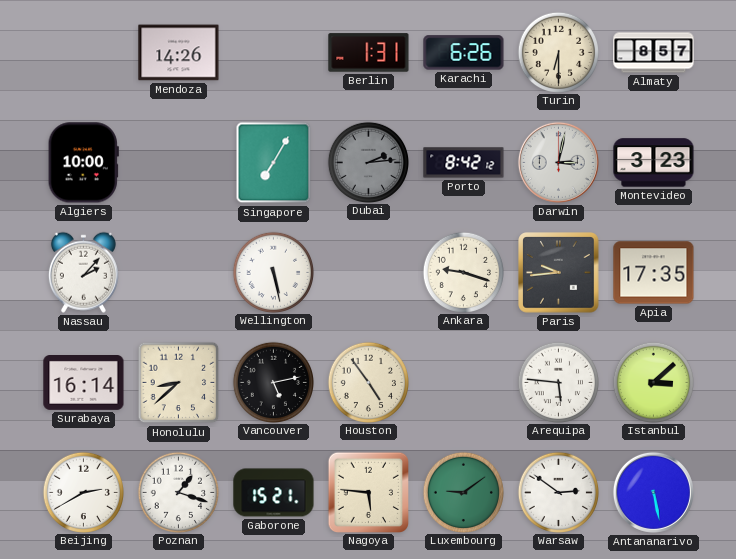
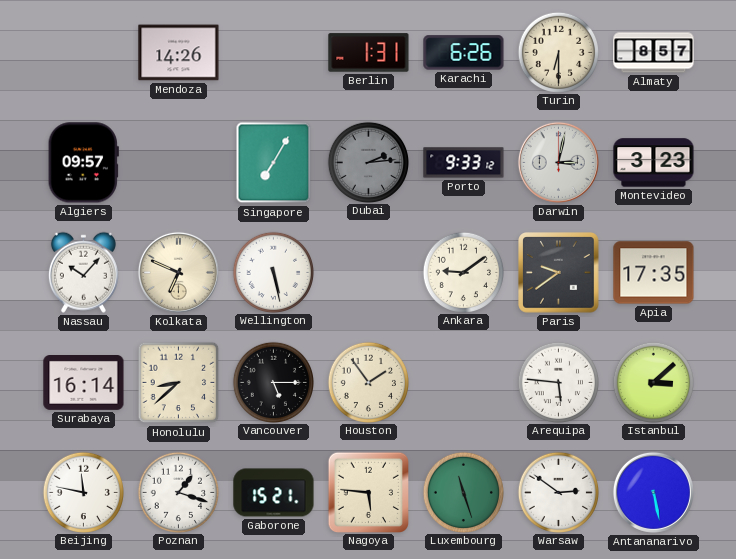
Algiers: 10:00 -> 09:57
Porto: 8:42 -> 9:33
Nassau: 2:07 -> 10:07
Kolkata: none -> 6:49
Ankara: 9:18 -> 9:09
Paris: 9:44 -> 9:39
Vancouver: 5:13 -> 5:15
Houston: 4:54 -> 1:54
Beijing: 2:40 -> 11:47
Luxembourg: 9:09 -> 11:27
